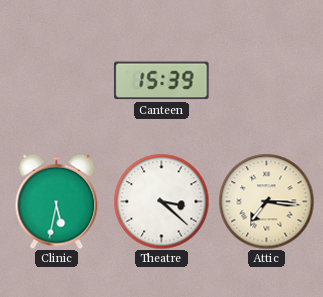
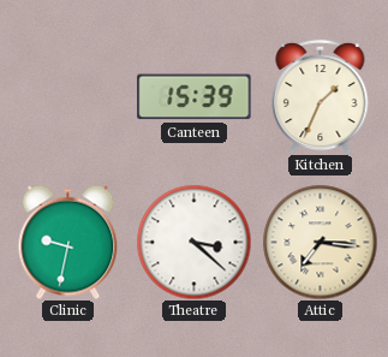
Kitchen: none -> 1:34
Clinic: 5:32 -> 9:32
